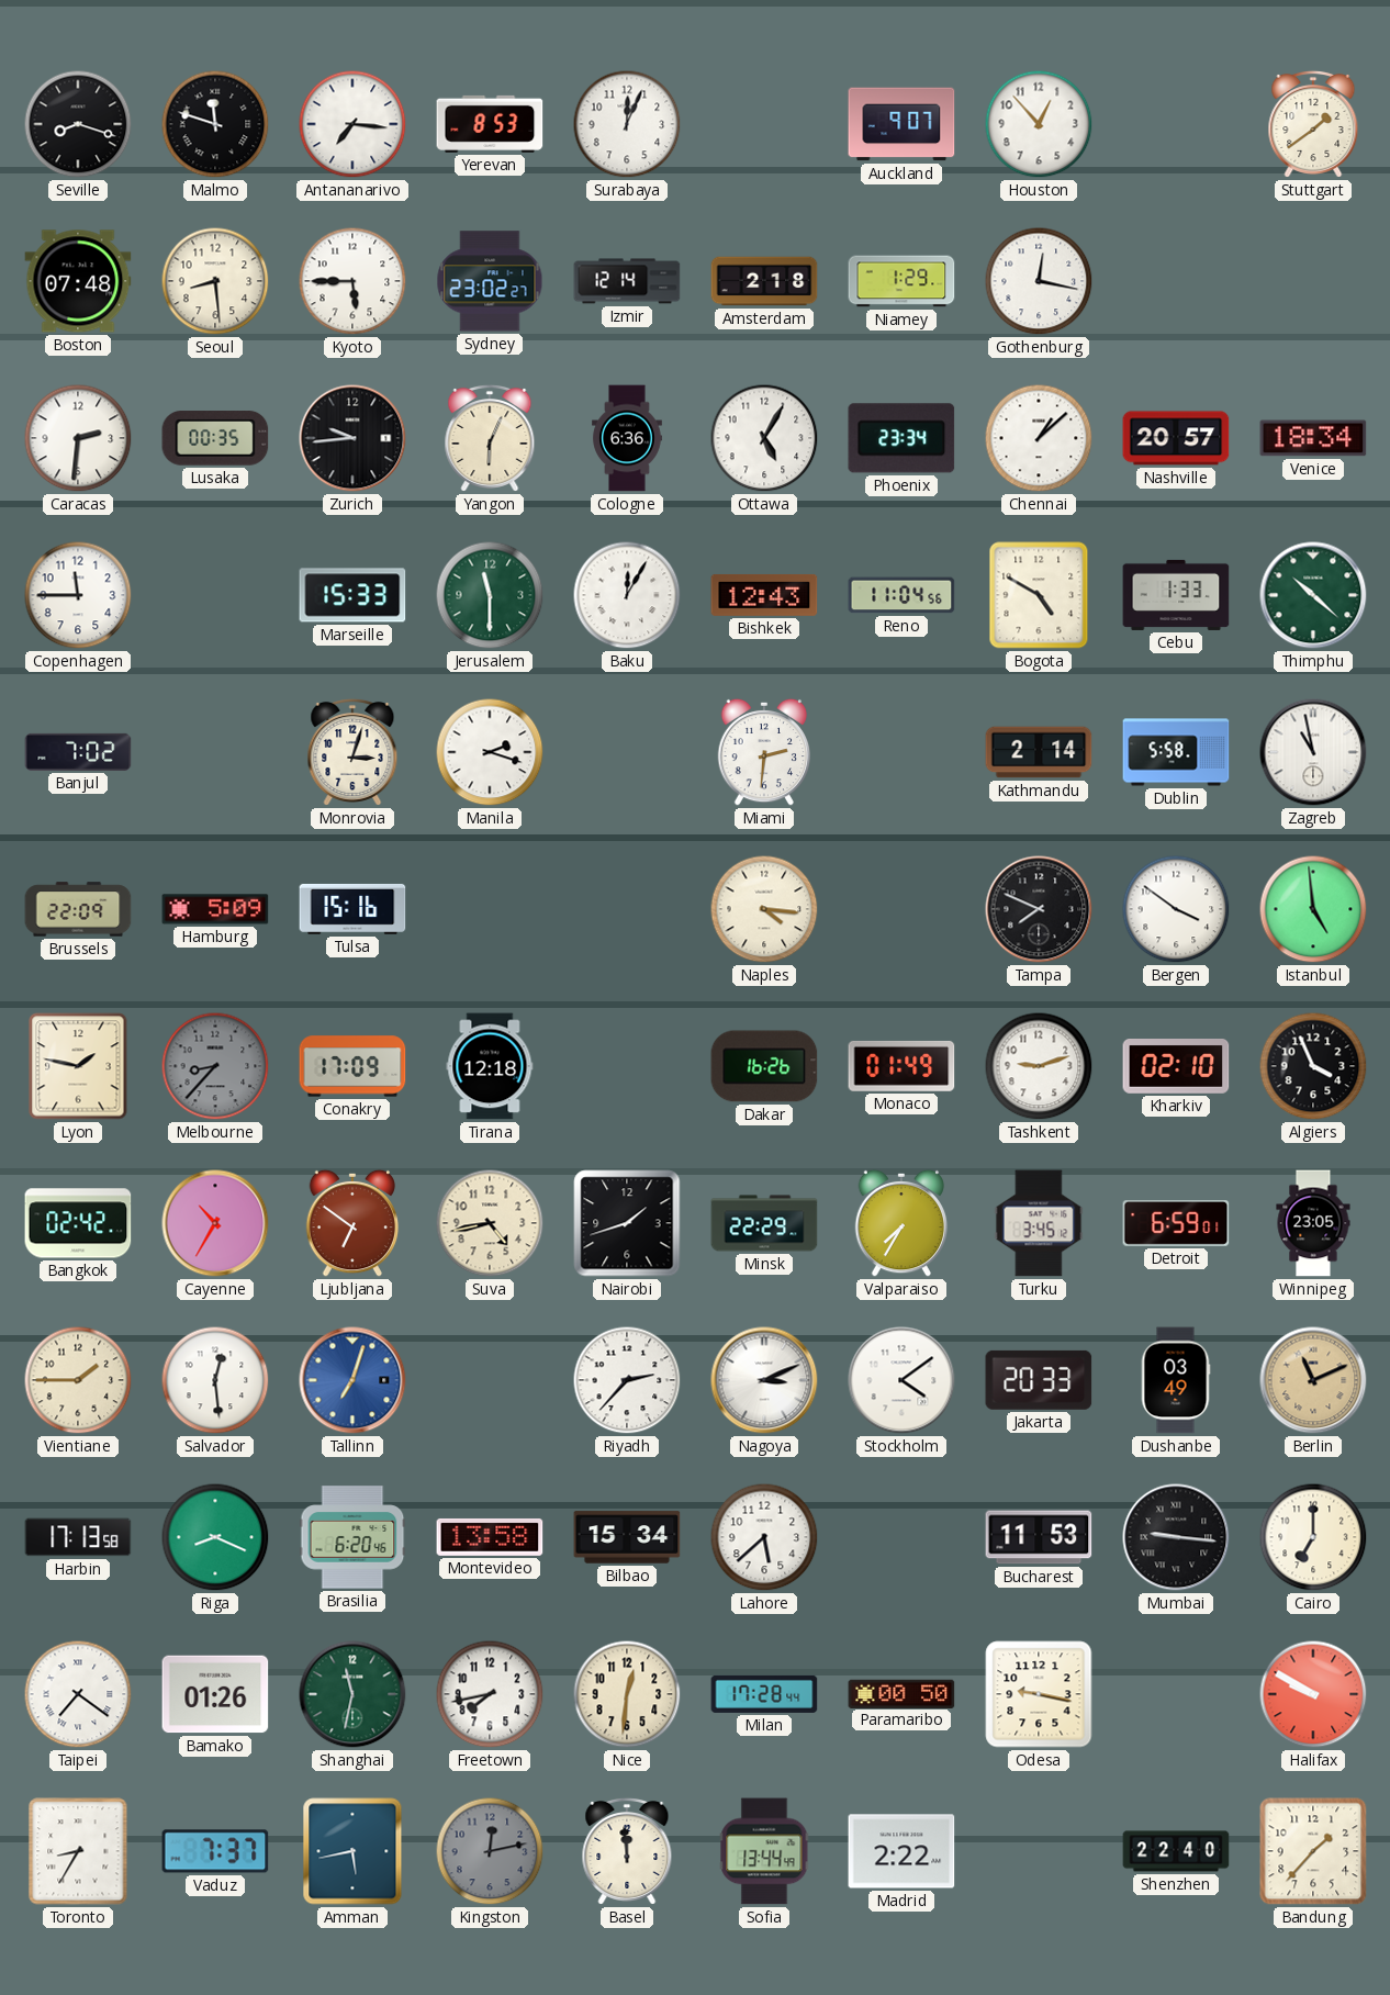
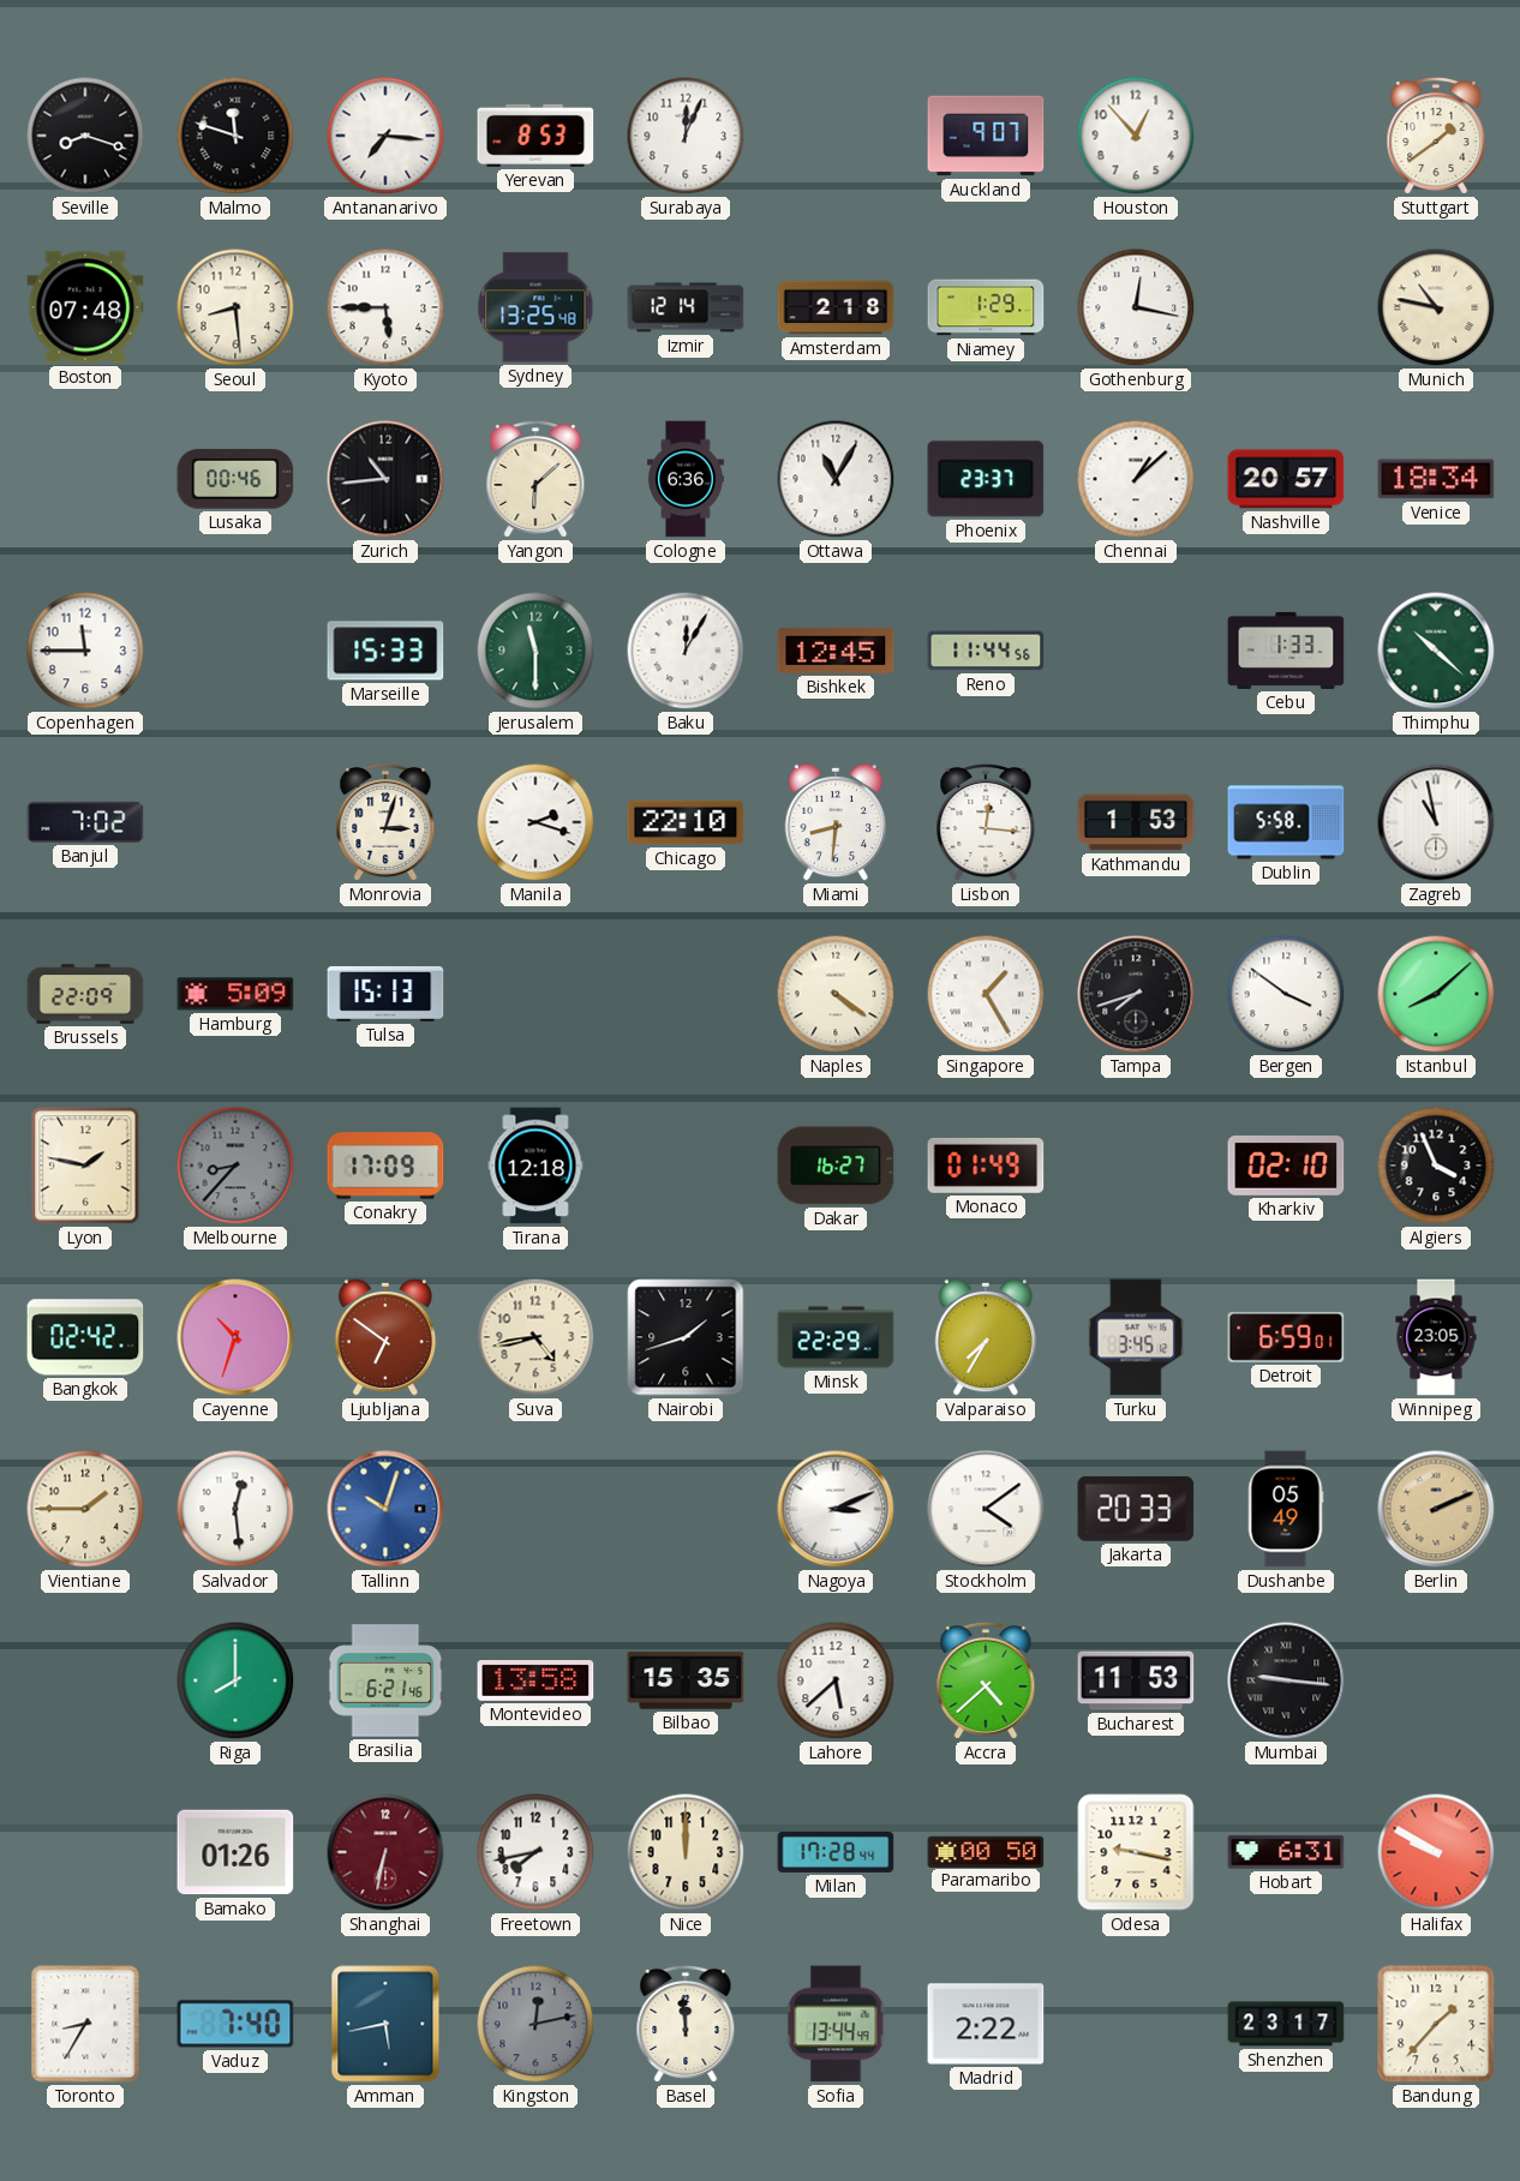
Sydney: 23:02 -> 13:25
Munich: none -> 10:47
Caracas: 2:31 -> none
Lusaka: 00:35 -> 00:46
Zurich: 9:44 -> 10:44
Yangon: 6:04 -> 6:08
Ottawa: 5:05 -> 11:05
Phoenix: 23:34 -> 23:37
Bishkek: 12:43 -> 12:45
Reno: 11:04 -> 11:44
Bogota: 4:50 -> none
Chicago: none -> 22:10
Miami: 2:31 -> 8:31
Lisbon: none -> 12:16
Kathmandu: 2:14 -> 1:53
Tulsa: 15:16 -> 15:13
Naples: 4:16 -> 4:21
Singapore: none -> 1:25
Tampa: 7:49 -> 7:42
Istanbul: 4:59 -> 8:08
Dakar: 16:26 -> 16:27
Tashkent: 9:12 -> none
Cayenne: 10:35 -> 10:33
Tallinn: 7:03 -> 10:03
Riyadh: 2:37 -> none
Dushanbe: 03:49 -> 05:49
Berlin: 11:11 -> 2:11
Harbin: 17:13 -> none
Riga: 8:19 -> 8:00
Brasilia: 6:20 -> 6:21
Bilbao: 15:34 -> 15:35
Accra: none -> 4:38
Cairo: 7:00 -> none
Taipei: 7:21 -> none
Shanghai: 11:32 -> 6:32
Shanghai dial: green -> burgundy
Nice: 12:31 -> 12:00
Hobart: none -> 6:31
Vaduz: 7:37 -> 7:40
Shenzhen: 22:40 -> 23:17
